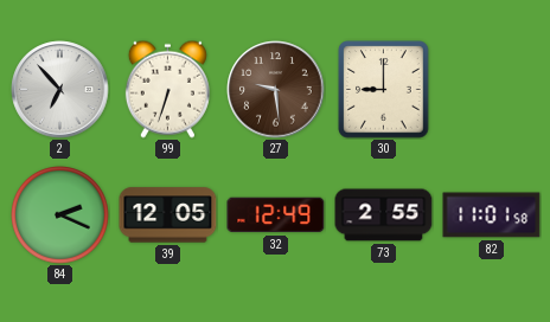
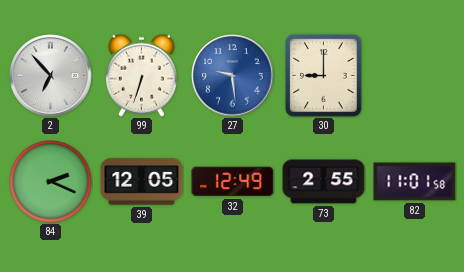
27 dial: brown -> blue
